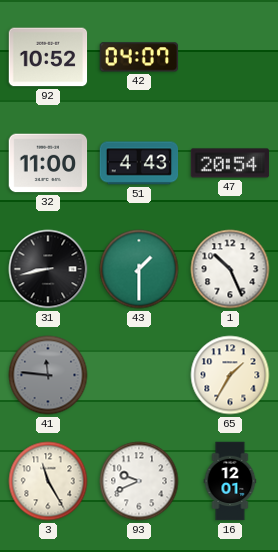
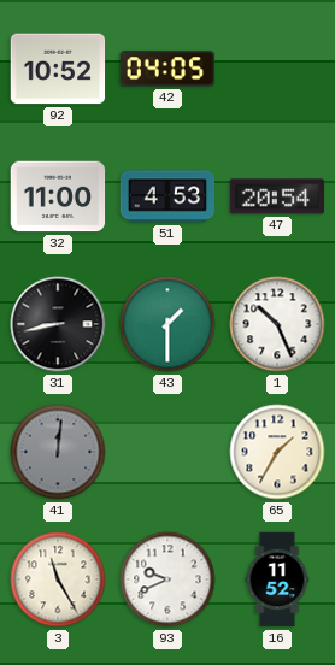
42: 04:07 -> 04:05
51: 4:43 -> 4:53
41: 11:46 -> 12:01
16: 12:01 -> 11:52
